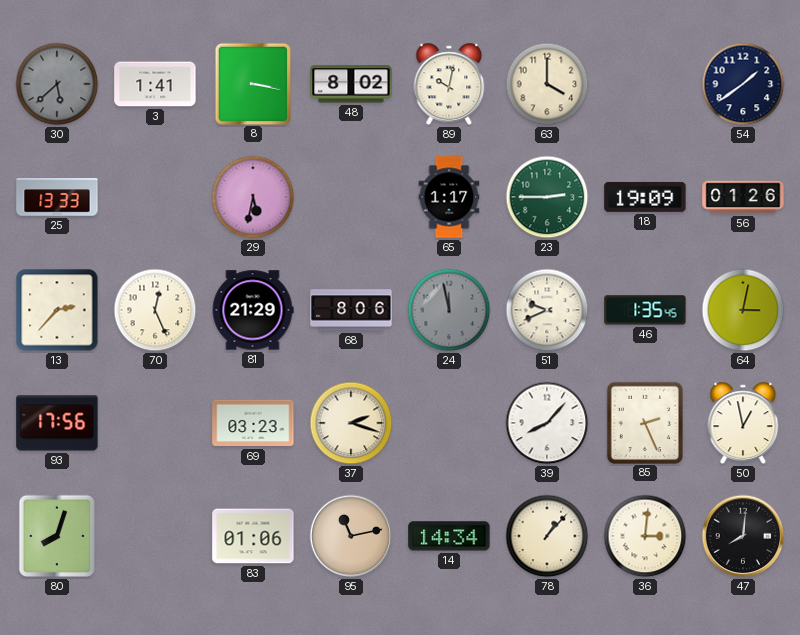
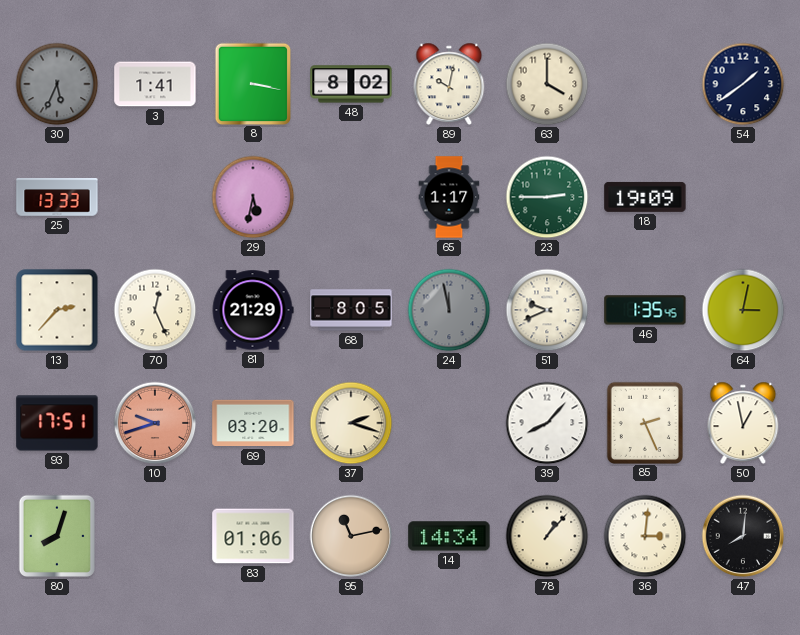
30: 5:38 -> 5:34
56: 01:26 -> none
68: 8:06 -> 8:05
93: 17:56 -> 17:51
10: none -> 9:42
69: 03:23 -> 03:20
